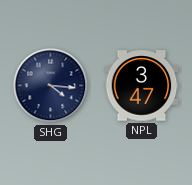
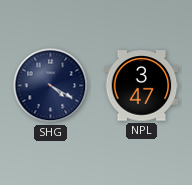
SHG: 4:16 -> 4:20
